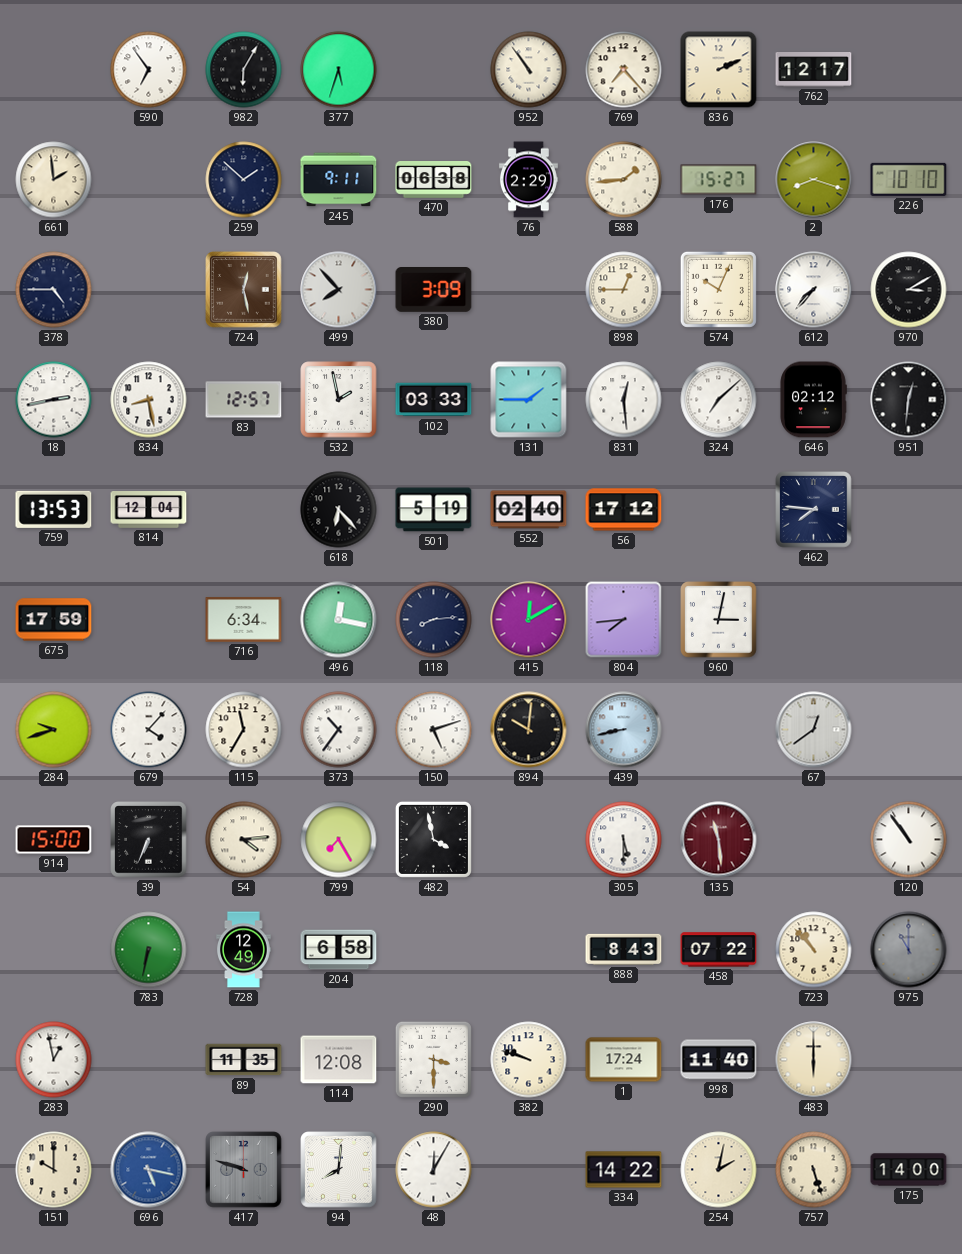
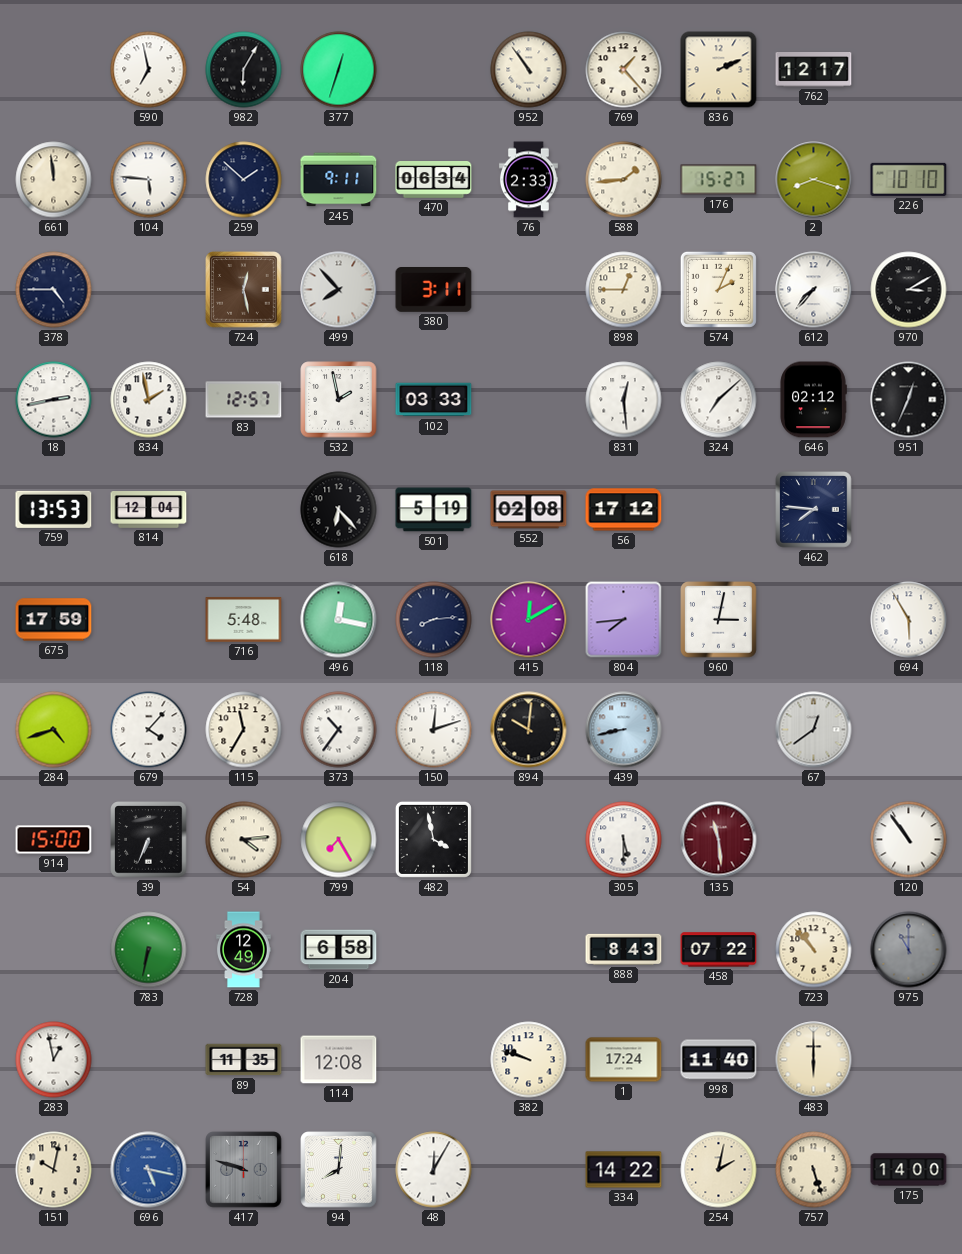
590: 6:54 -> 6:58
377: 5:33 -> 12:33
769: 7:23 -> 1:23
661: 1:59 -> 11:59
104: none -> 5:46
470: 06:38 -> 06:34
76: 2:29 -> 2:33
380: 3:09 -> 3:11
574: 10:04 -> 2:04
834: 8:28 -> 1:58
131: 1:45 -> none
951: 12:31 -> 12:34
552: 02:40 -> 02:08
716: 6:34 -> 5:48
694: none -> 5:55
284: 9:42 -> 4:42
150: 5:12 -> 12:12
290: 3:30 -> none
151: 10:00 -> 10:02
